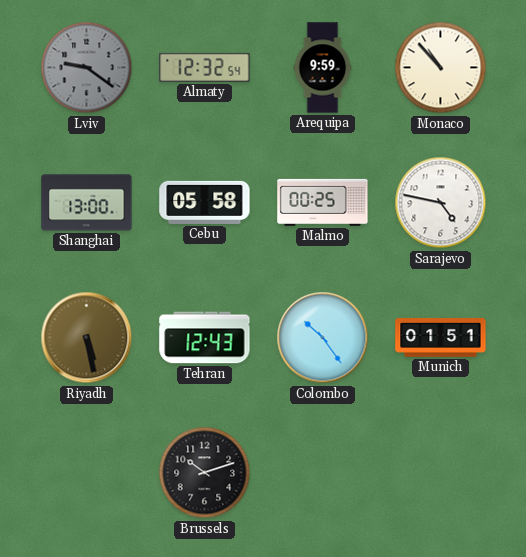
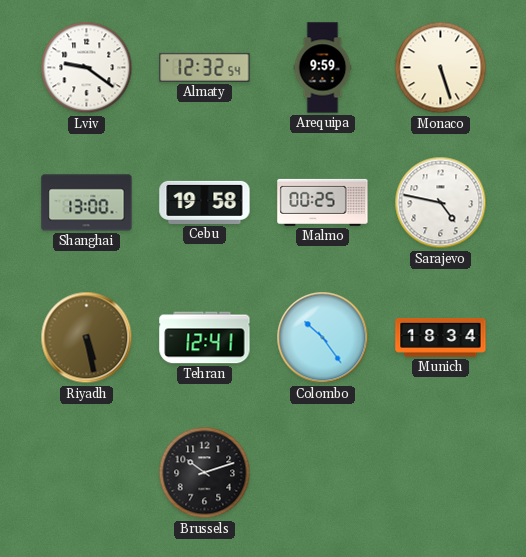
Lviv dial: grey -> white
Monaco: 10:53 -> 5:27
Cebu: 05:58 -> 19:58
Tehran: 12:43 -> 12:41
Munich: 01:51 -> 18:34
